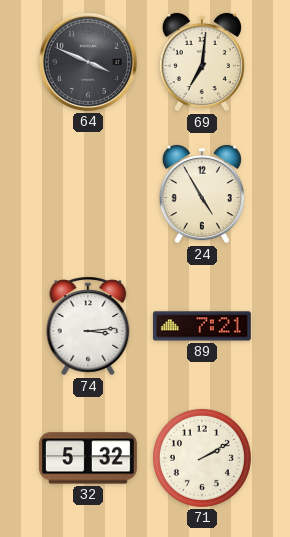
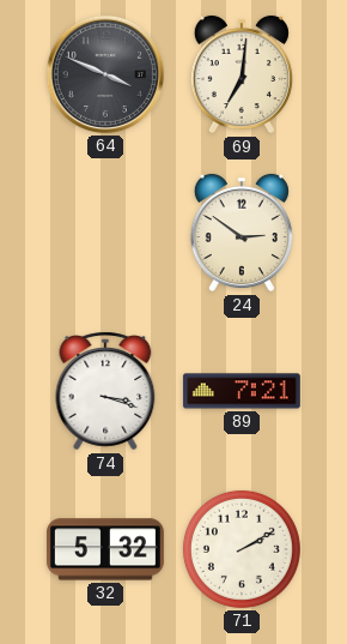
24: 4:55 -> 2:51
74: 3:14 -> 3:18
